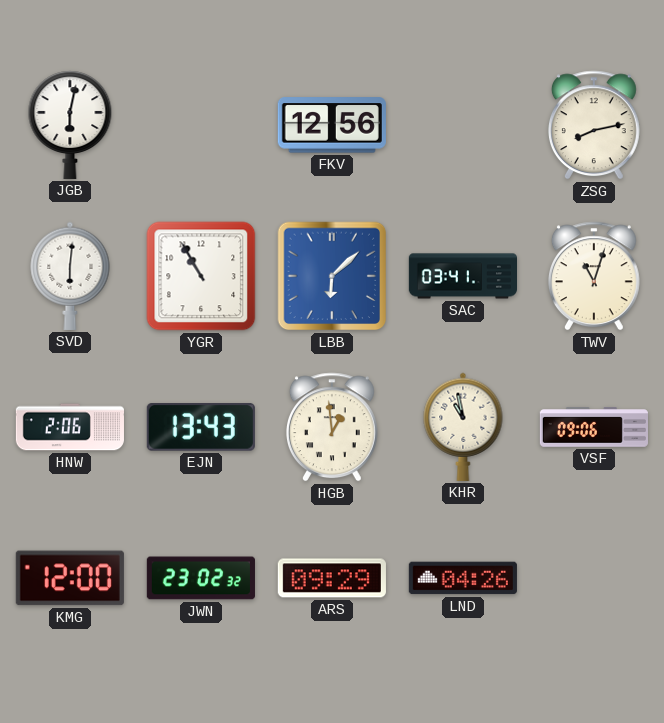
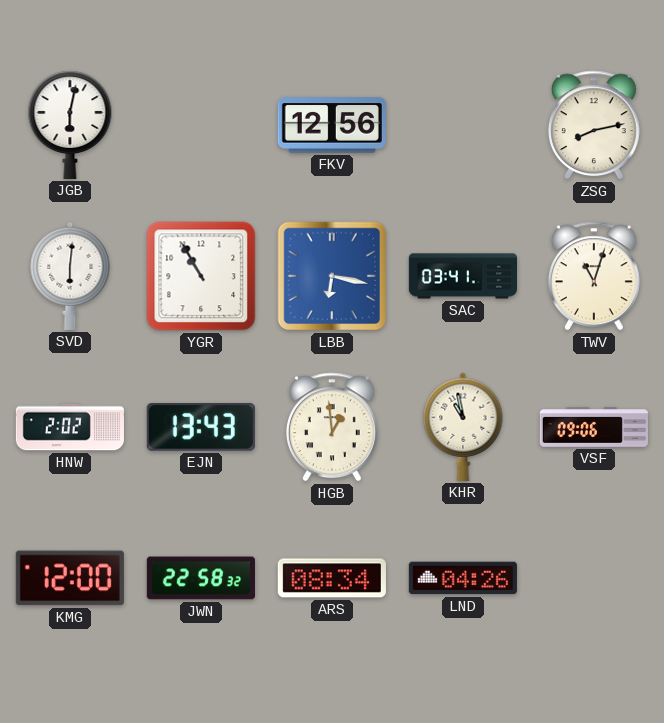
LBB: 6:08 -> 6:17
HNW: 2:06 -> 2:02
JWN: 23:02 -> 22:58
ARS: 09:29 -> 08:34
